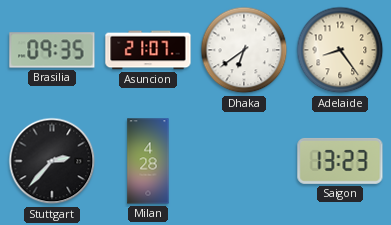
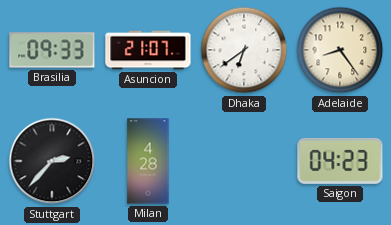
Brasilia: 09:35 -> 09:33
Saigon: 13:23 -> 04:23
